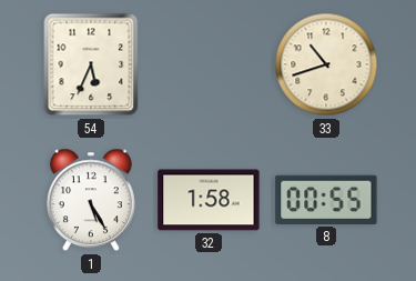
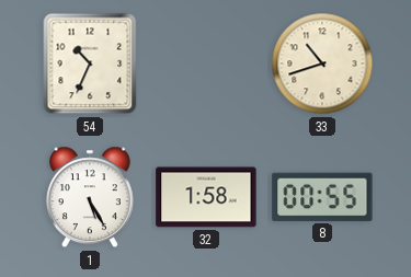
54: 5:34 -> 10:34
